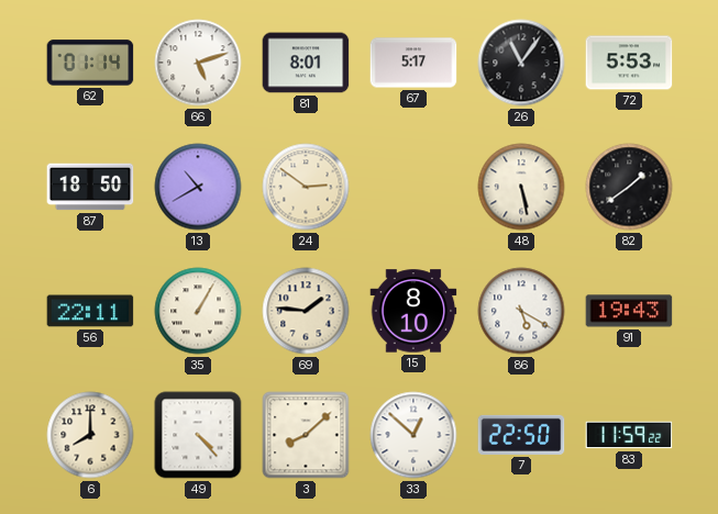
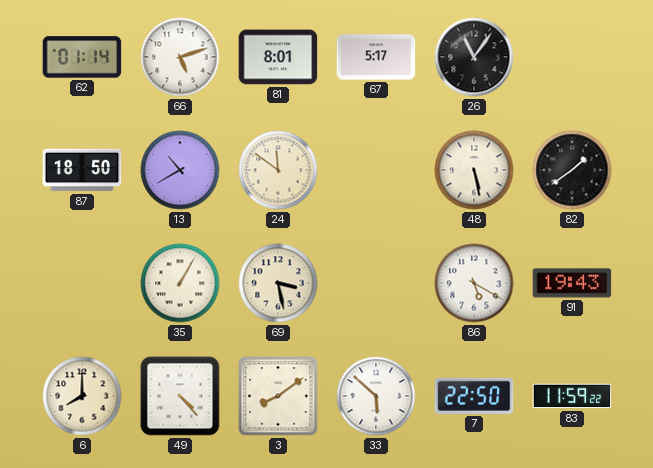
72: 5:53 -> none
24: 2:51 -> 11:51
56: 22:11 -> none
69: 1:46 -> 3:28
15: 8:10 -> none
3: 8:08 -> 8:09
33: 12:52 -> 5:52
